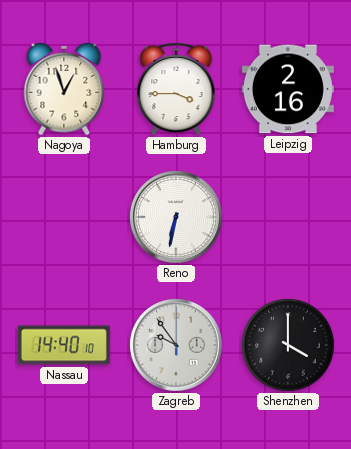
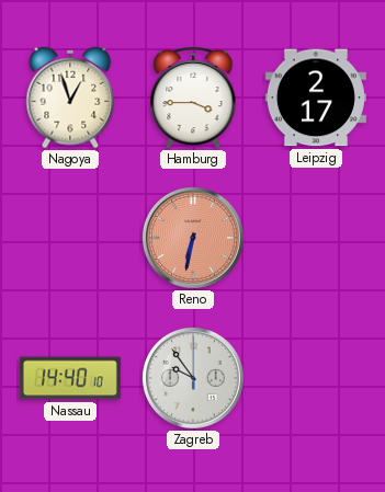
Leipzig: 2:16 -> 2:17
Reno dial: white -> salmon
Shenzhen: 4:00 -> none
